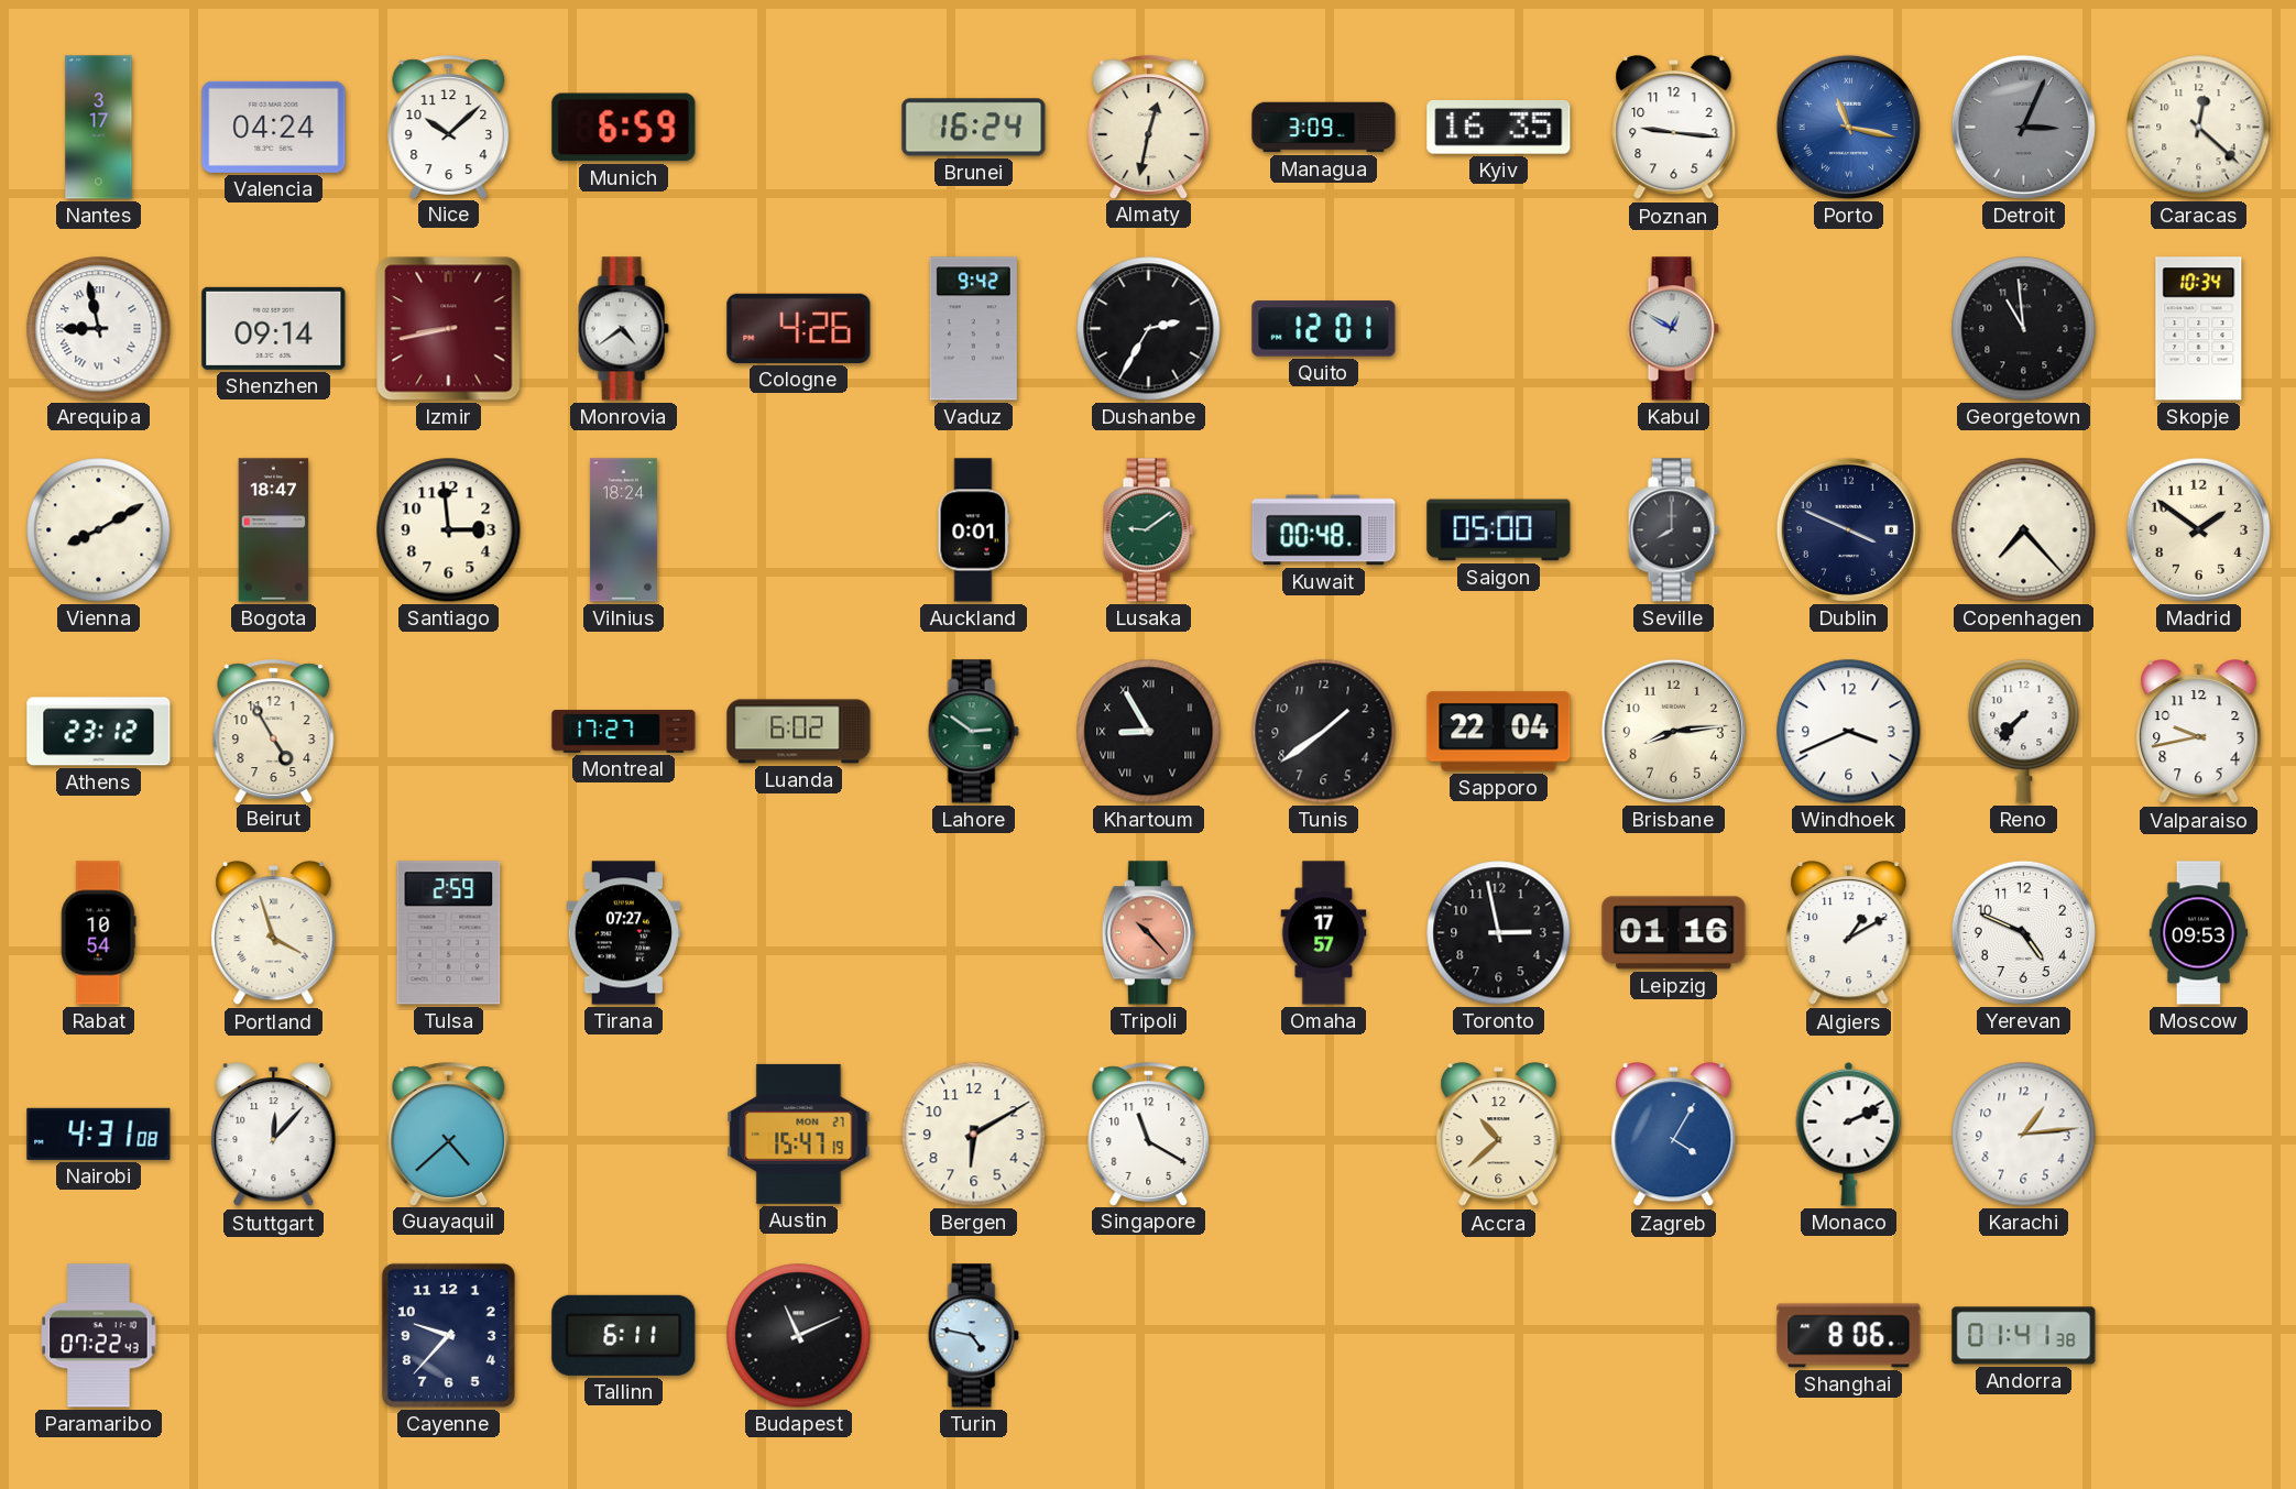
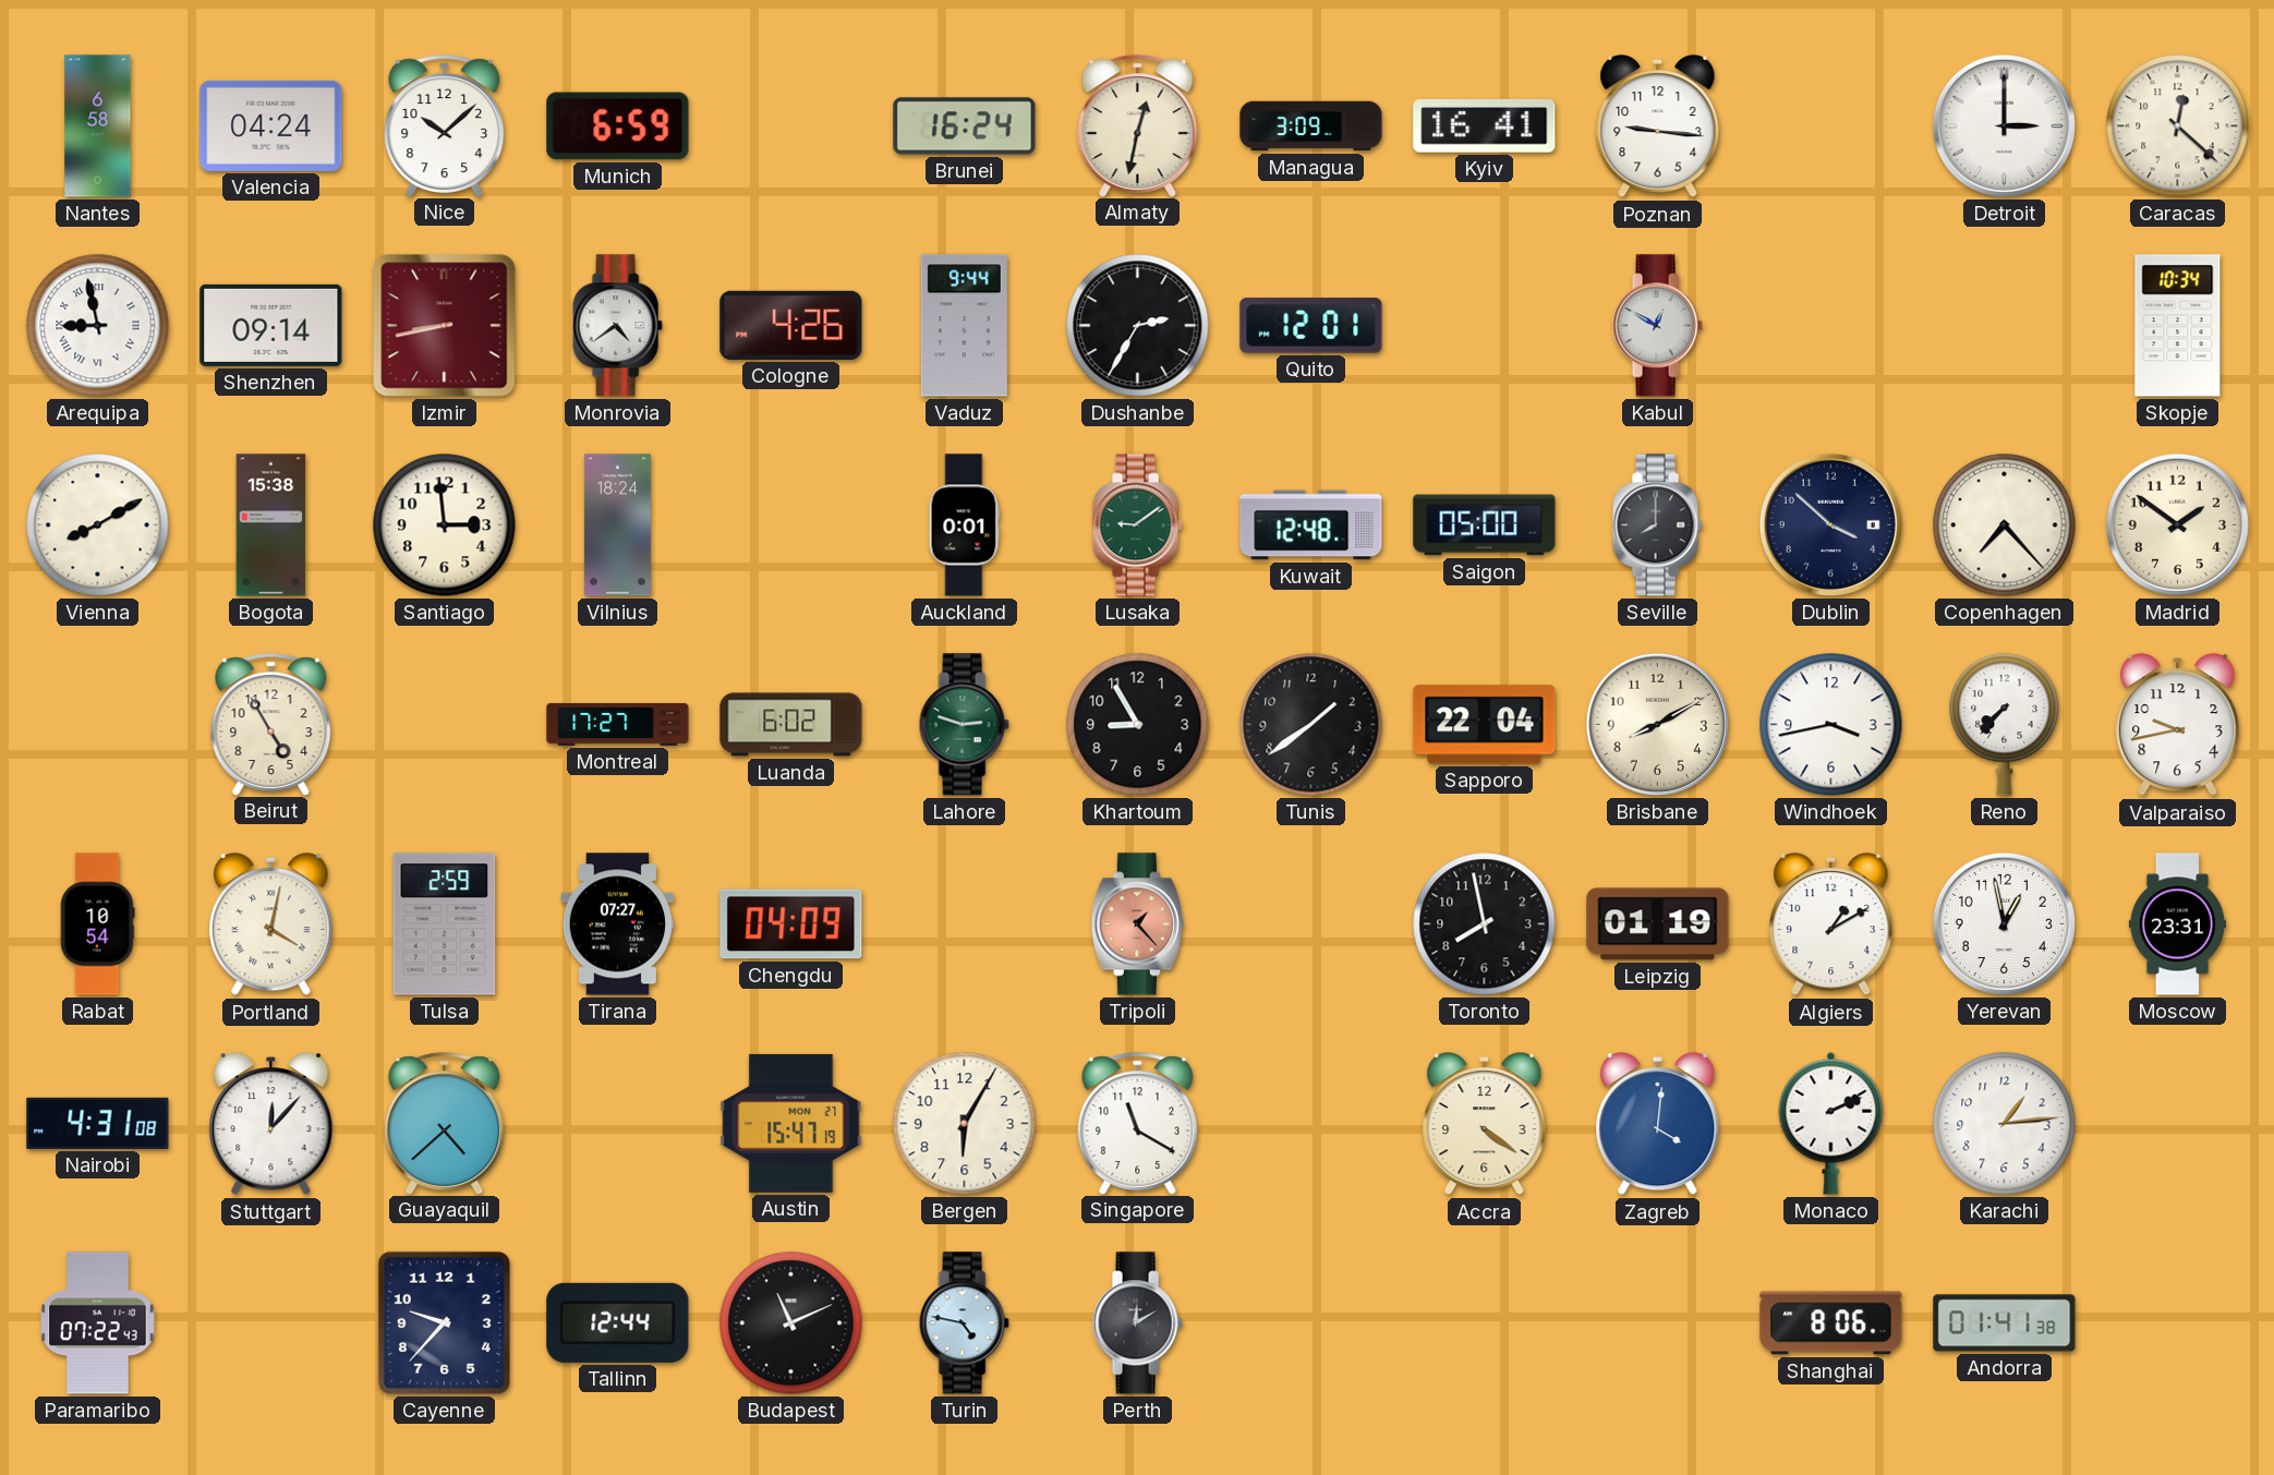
Nantes: 3:17 -> 6:58
Kyiv: 16:35 -> 16:41
Porto: 11:17 -> none
Detroit: 3:04 -> 3:00
Detroit dial: grey -> white
Vaduz: 9:42 -> 9:44
Georgetown: 10:59 -> none
Bogota: 18:47 -> 15:38
Kuwait: 00:48 -> 12:48
Dublin: 3:49 -> 3:52
Athens: 23:12 -> none
Lahore: 2:51 -> 2:48
Khartoum numerals: Roman -> Arabic
Brisbane: 8:14 -> 8:10
Windhoek: 3:41 -> 3:43
Portland: 3:57 -> 4:02
Chengdu: none -> 04:09
Tripoli: 10:23 -> 1:23
Omaha: 17:57 -> none
Toronto: 2:58 -> 7:58
Leipzig: 01:16 -> 01:19
Yerevan: 4:49 -> 12:58
Moscow: 09:53 -> 23:31
Bergen: 6:10 -> 6:05
Accra: 10:38 -> 4:21
Zagreb: 4:05 -> 4:01
Tallinn: 6:11 -> 12:44
Perth: none -> 12:10
